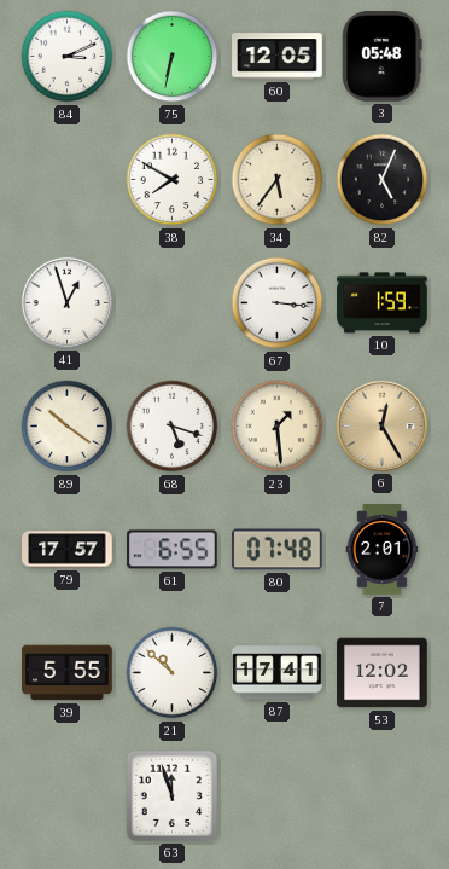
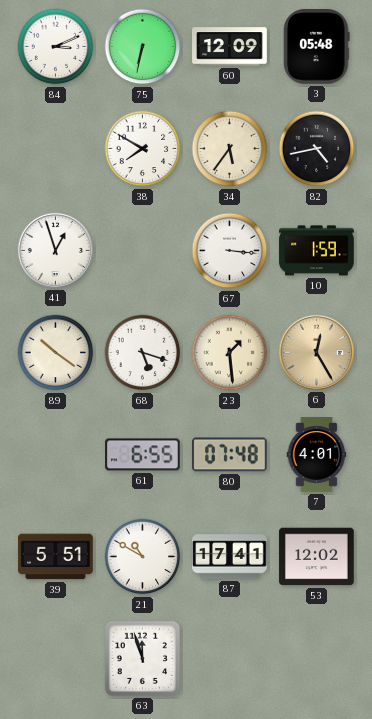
60: 12:05 -> 12:09
82: 5:04 -> 4:43
79: 17:57 -> none
7: 2:01 -> 4:01
39: 5:55 -> 5:51
21: 10:52 -> 10:50
